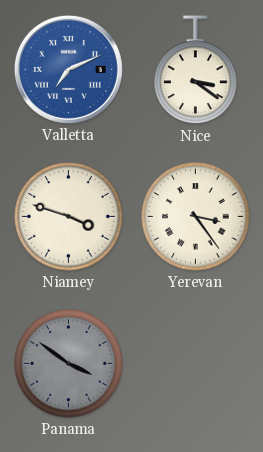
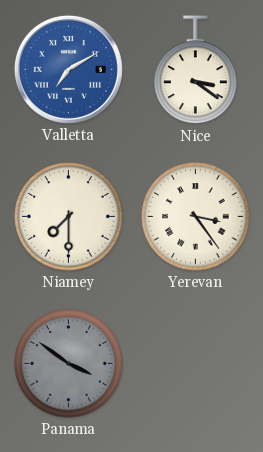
Valletta: 7:11 -> 7:10
Niamey: 3:48 -> 7:30
